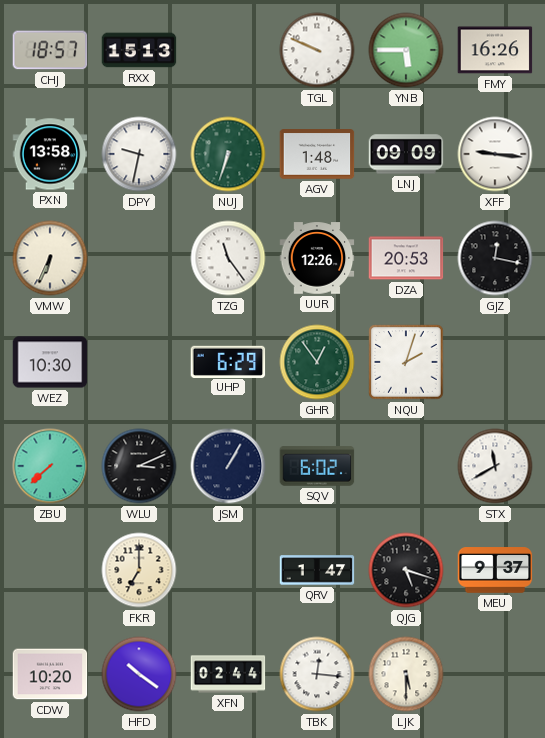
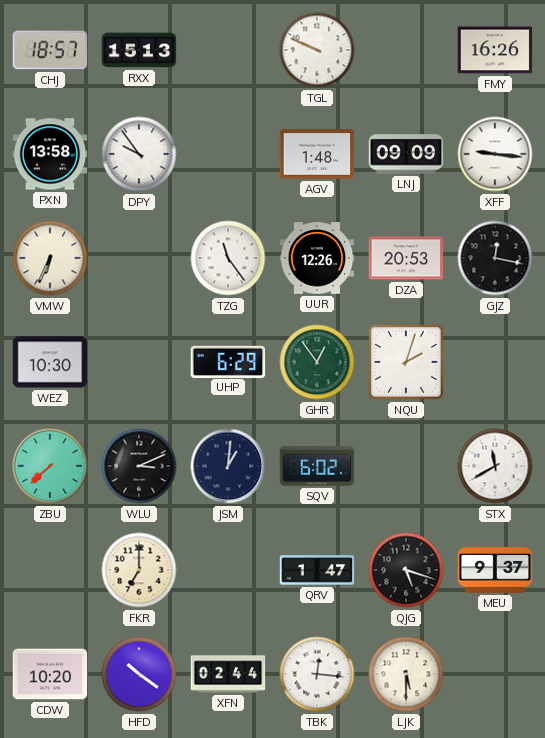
YNB: 5:45 -> none
DPY: 9:32 -> 9:54
NUJ: 6:33 -> none
JSM: 1:05 -> 1:01
